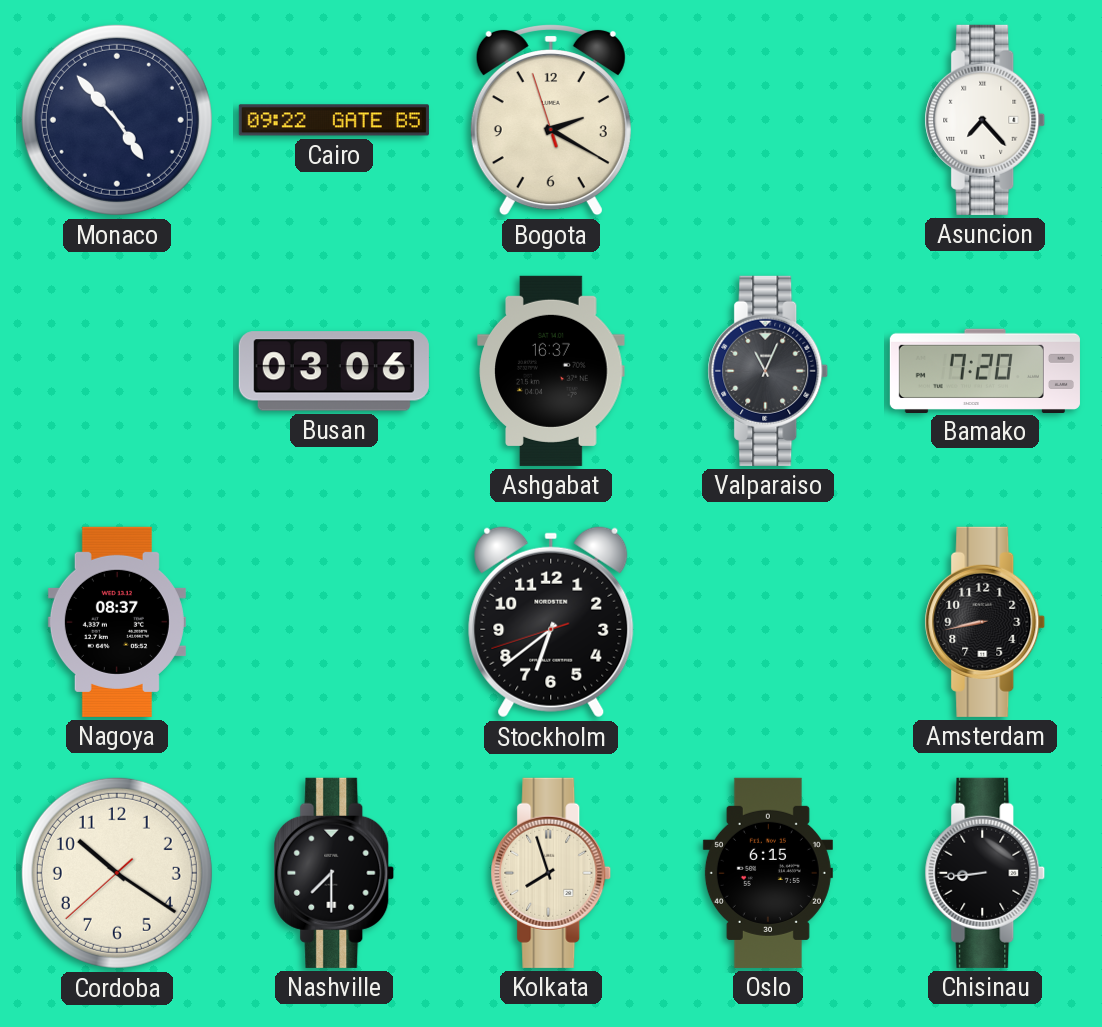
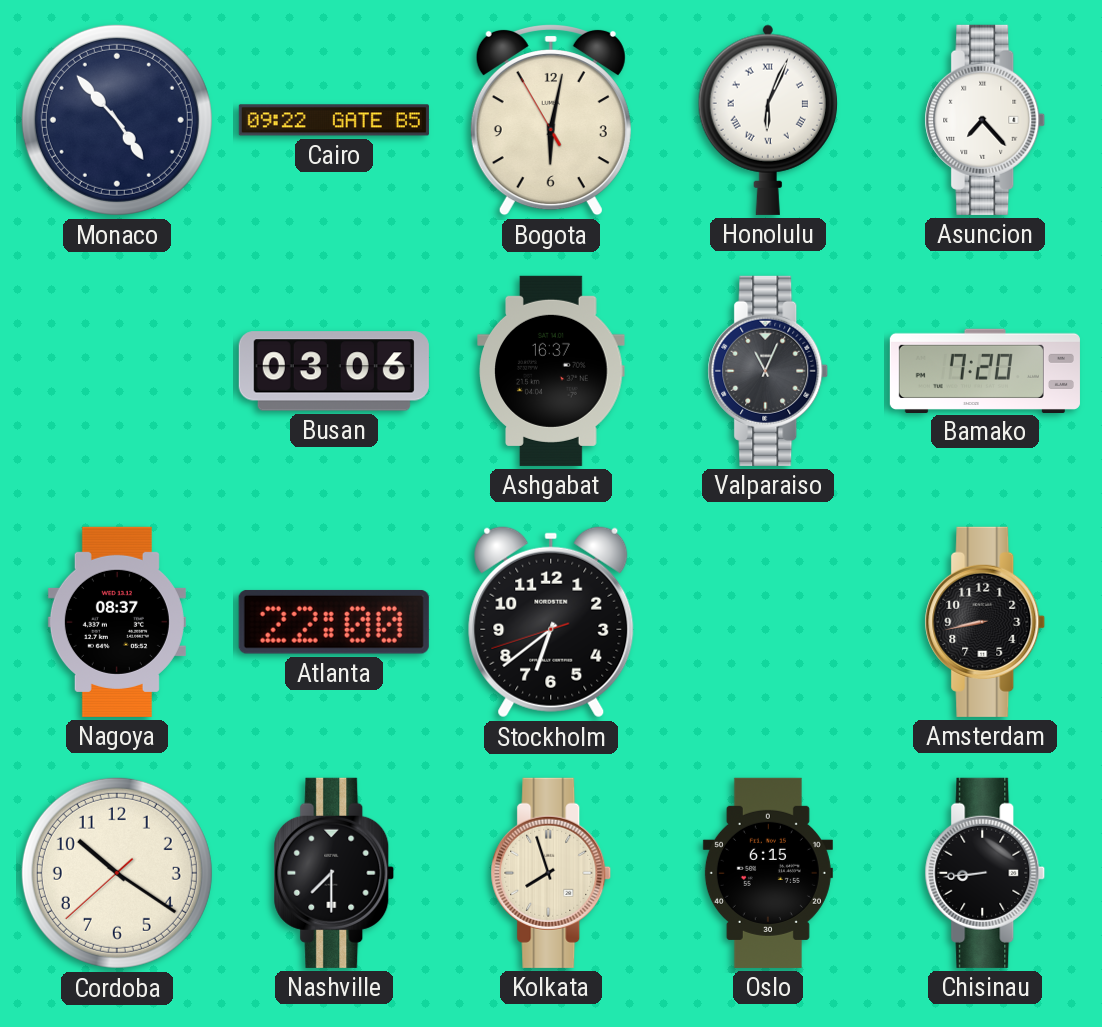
Bogota: 2:19 -> 6:01
Honolulu: none -> 6:04
Atlanta: none -> 22:00
